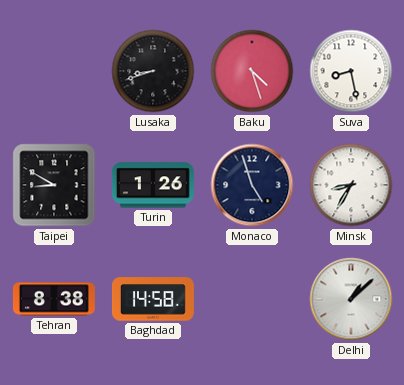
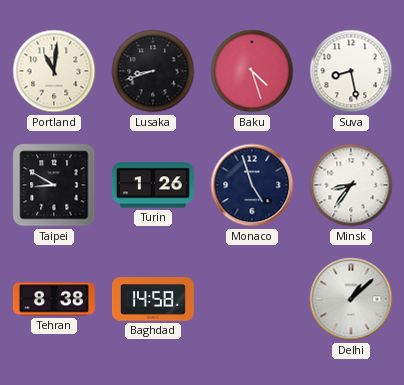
Portland: none -> 11:01
Minsk: 8:35 -> 8:36
